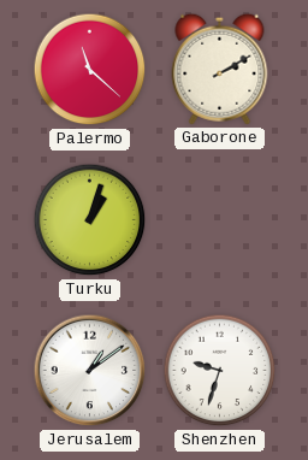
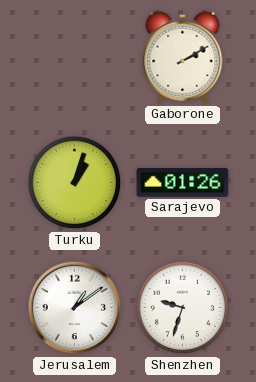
Palermo: 11:22 -> none
Sarajevo: none -> 01:26
